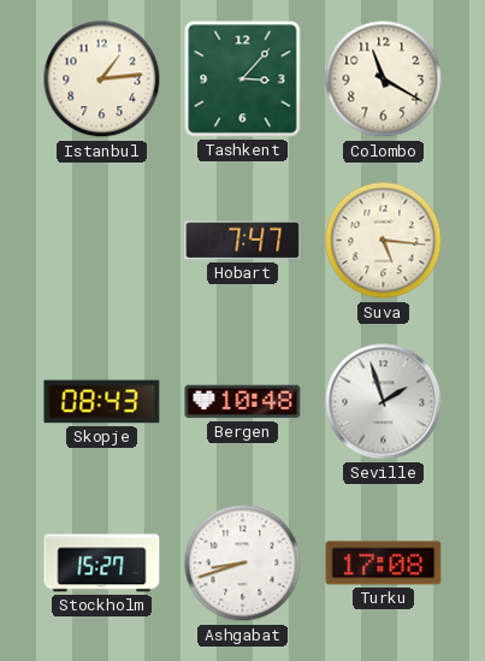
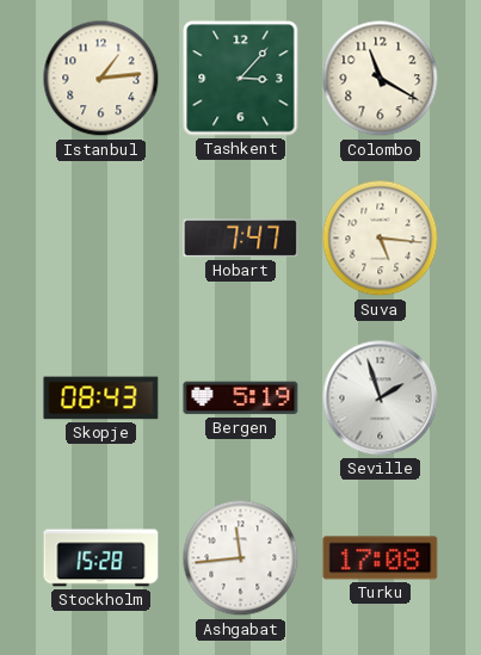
Bergen: 10:48 -> 5:19
Stockholm: 15:27 -> 15:28
Ashgabat: 8:42 -> 11:44
